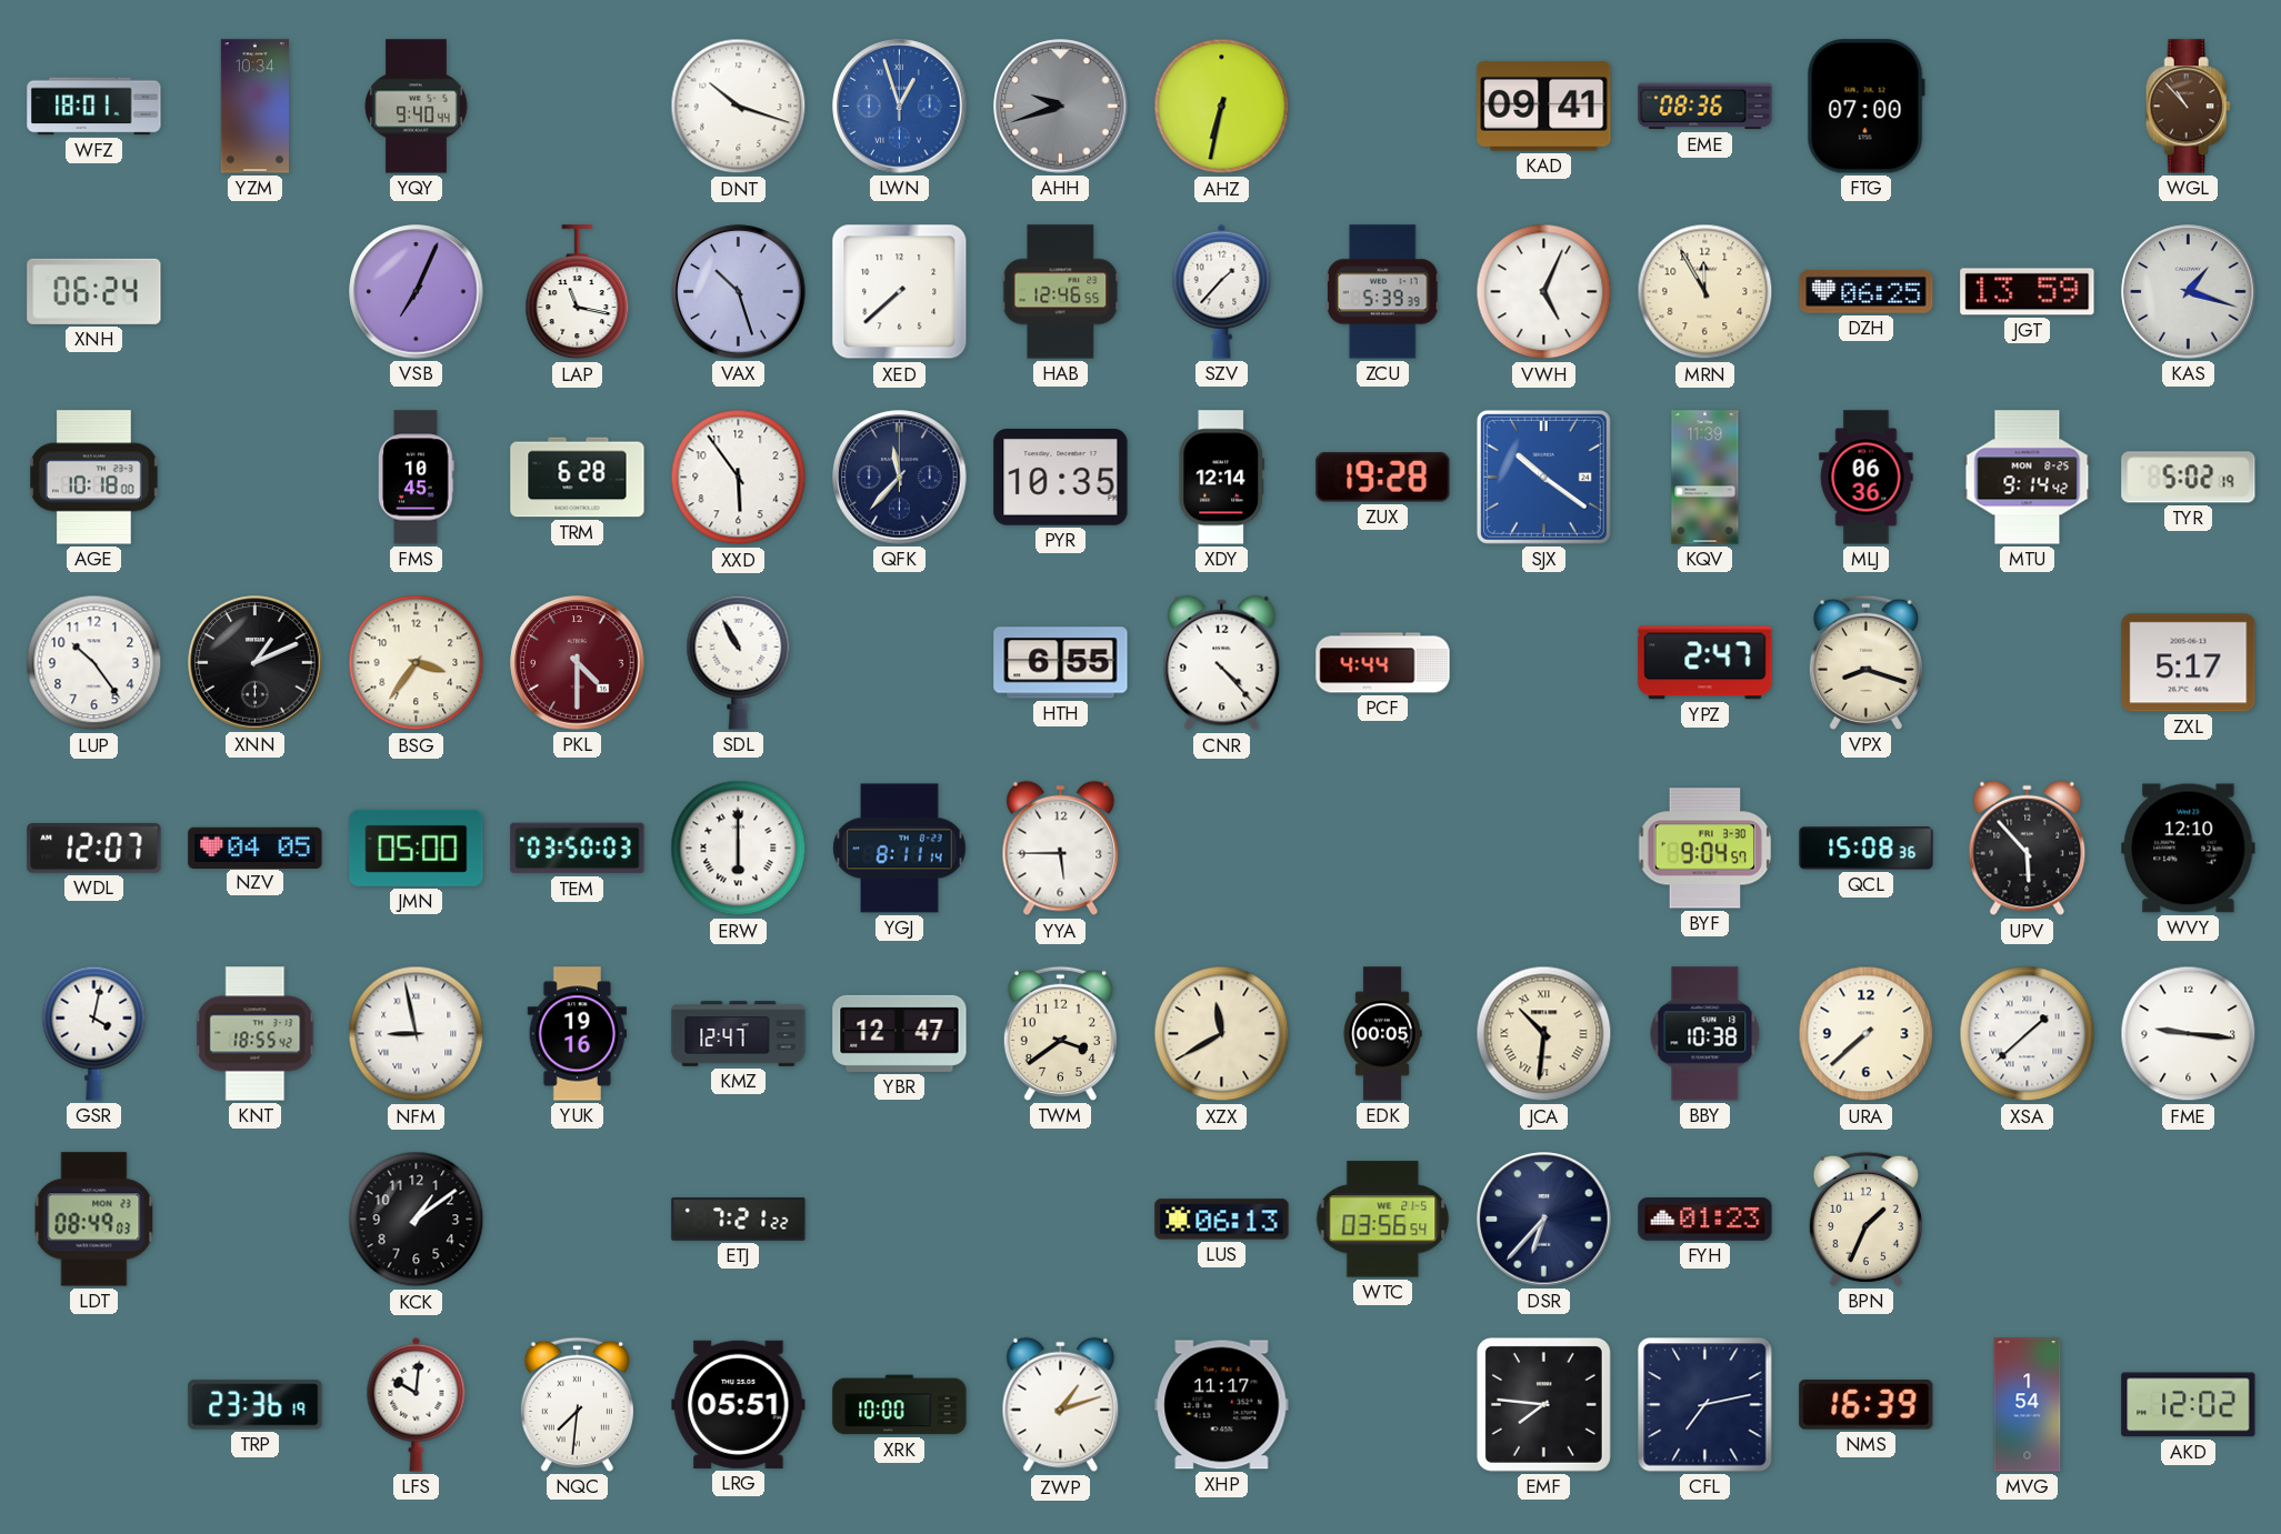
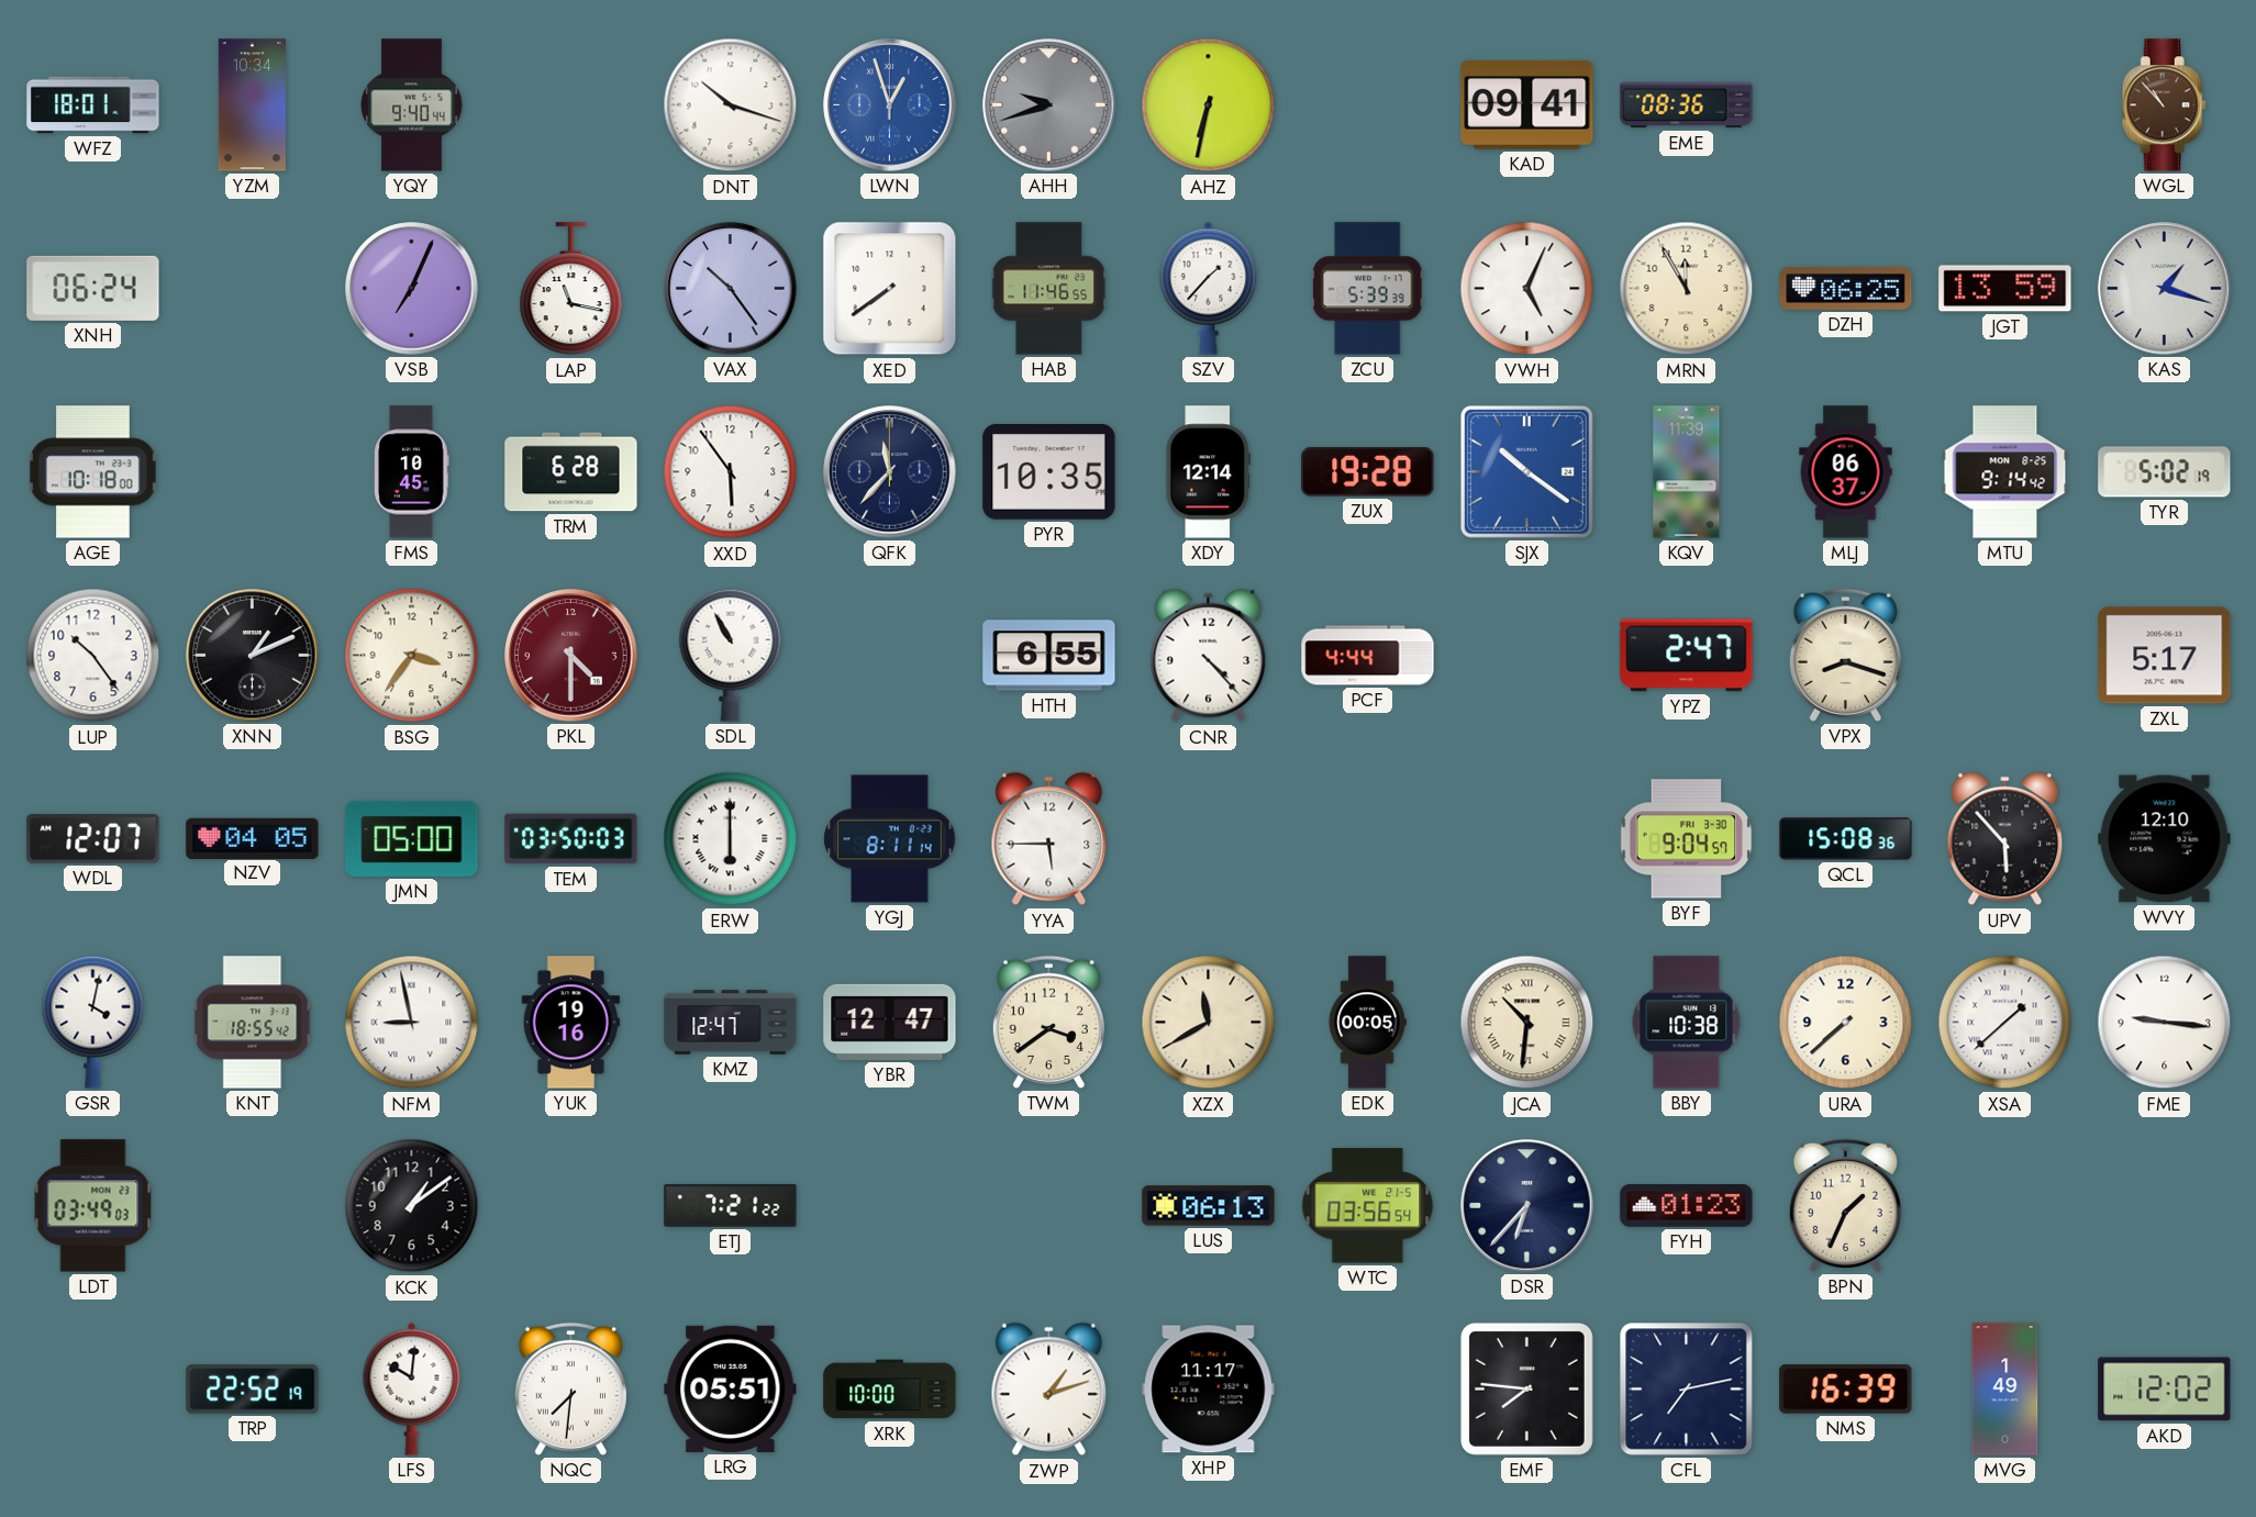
FTG: 07:00 -> none
VAX: 10:27 -> 10:24
XED: 7:38 -> 7:39
HAB: 12:46 -> 11:46
MLJ: 06:36 -> 06:37
LDT: 08:49 -> 03:49
TRP: 23:36 -> 22:52
MVG: 1:54 -> 1:49
